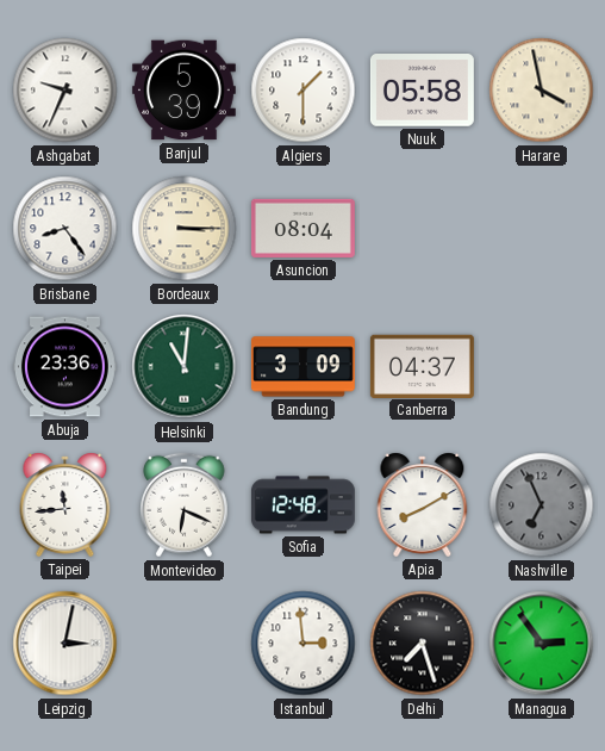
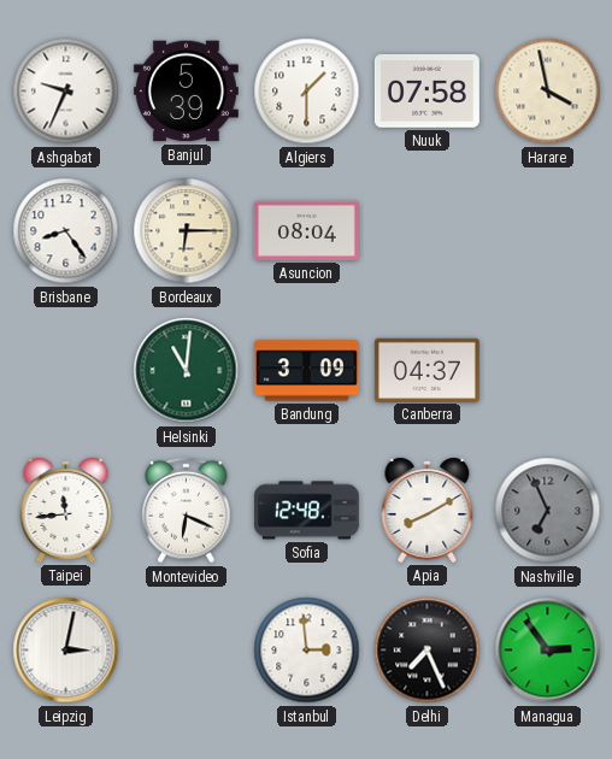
Nuuk: 05:58 -> 07:58
Bordeaux: 3:15 -> 6:15
Abuja: 23:36 -> none
Delhi: 7:27 -> 7:26
